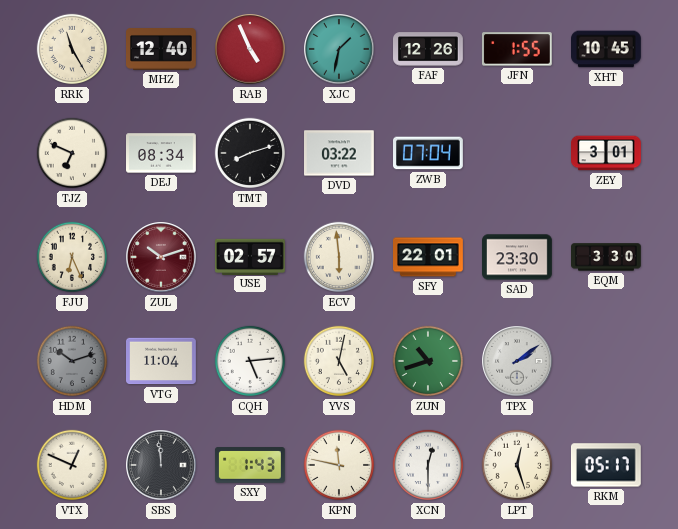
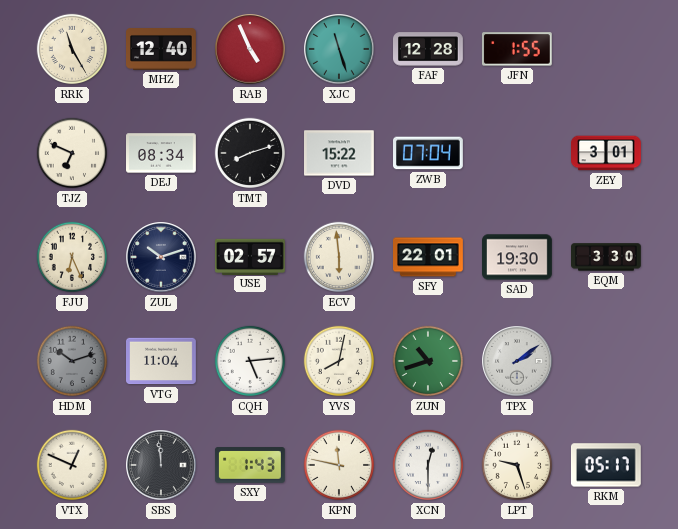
XJC: 1:32 -> 11:27
FAF: 12:26 -> 12:28
XHT: 10:45 -> none
DVD: 03:22 -> 15:22
ZUL dial: burgundy -> navy
SAD: 23:30 -> 19:30
YVS: 5:02 -> 8:02
LPT: 12:27 -> 9:27
